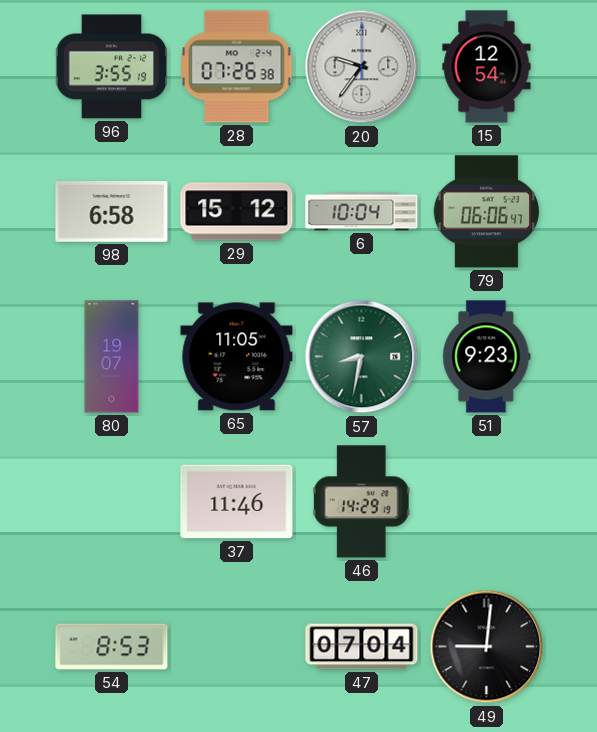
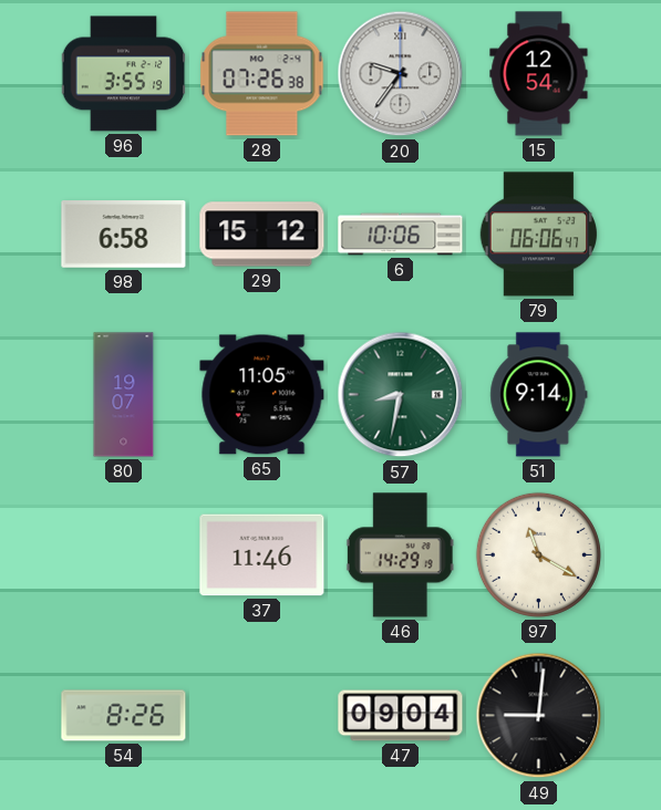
6: 10:04 -> 10:06
51: 9:23 -> 9:14
97: none -> 11:20
54: 8:53 -> 8:26
47: 07:04 -> 09:04
